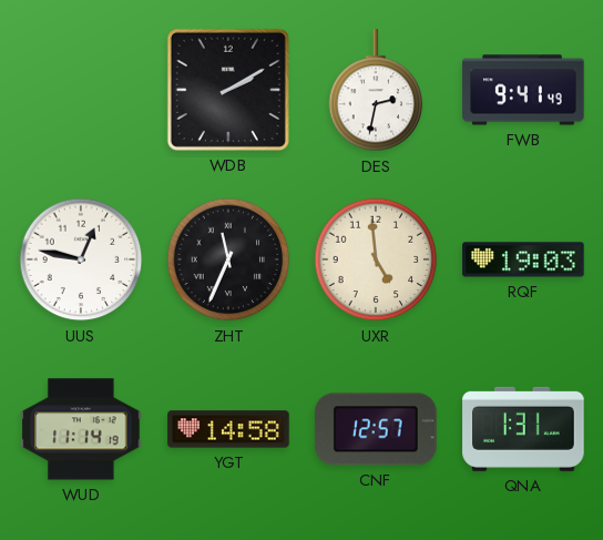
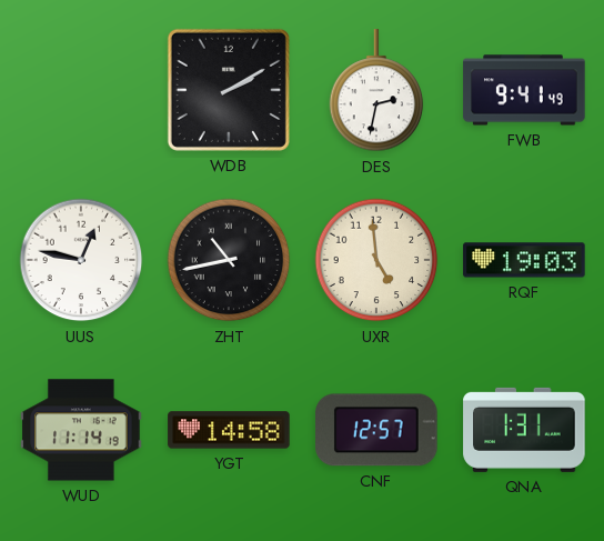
ZHT: 11:34 -> 10:43
